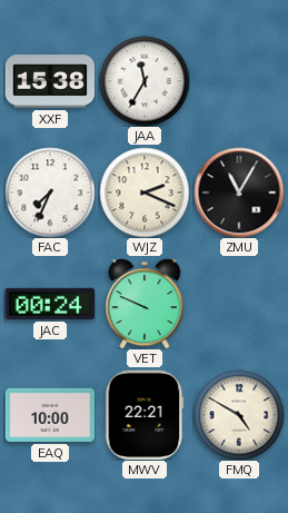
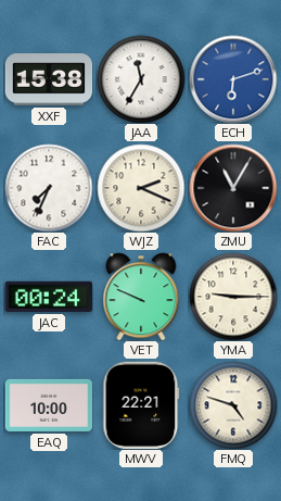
ECH: none -> 6:12
YMA: none -> 9:15
FMQ: 4:50 -> 4:48
